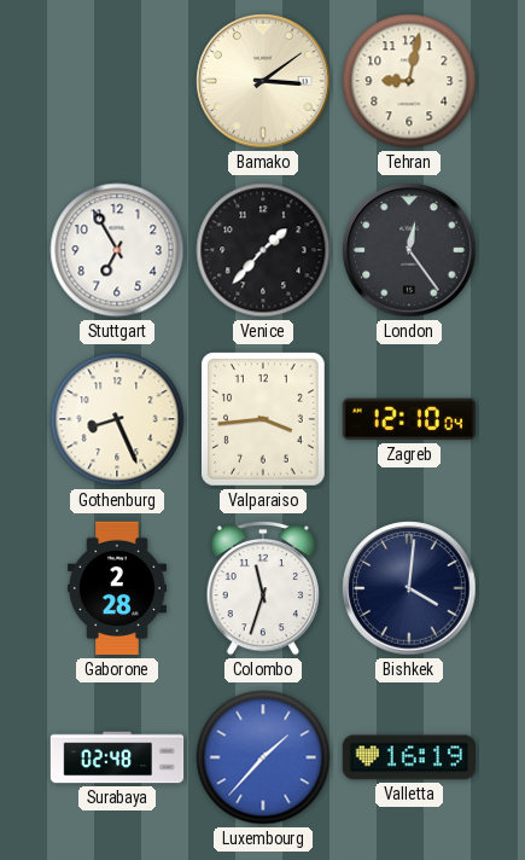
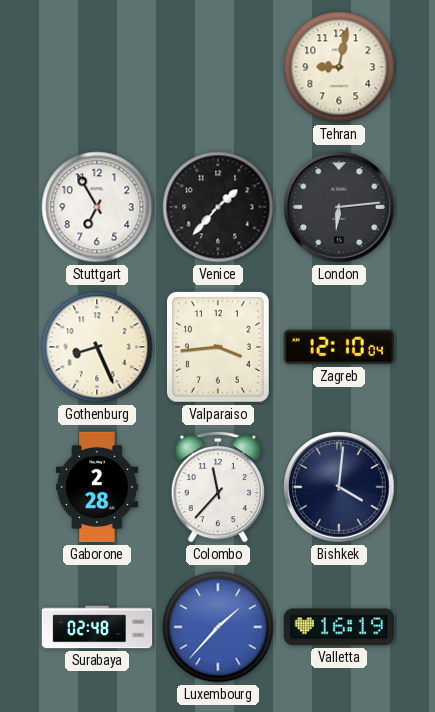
Bamako: 3:09 -> none
London: 12:24 -> 6:14
Colombo: 11:33 -> 11:37
